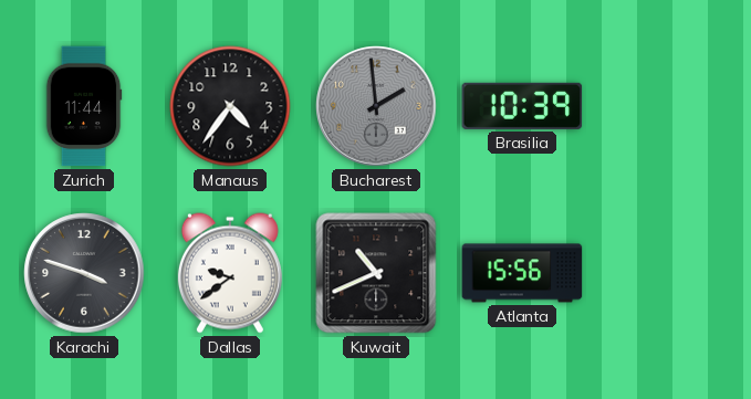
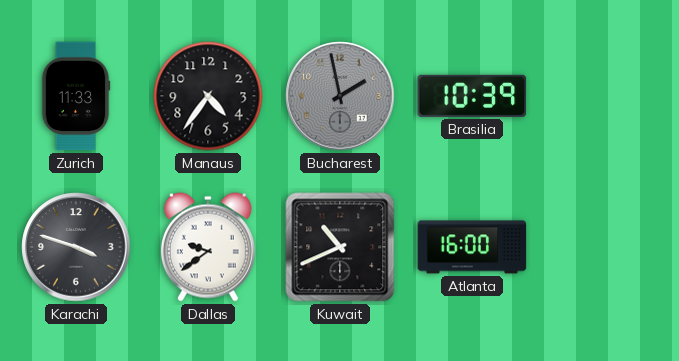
Zurich: 11:44 -> 11:33
Bucharest: 1:59 -> 1:58
Atlanta: 15:56 -> 16:00
